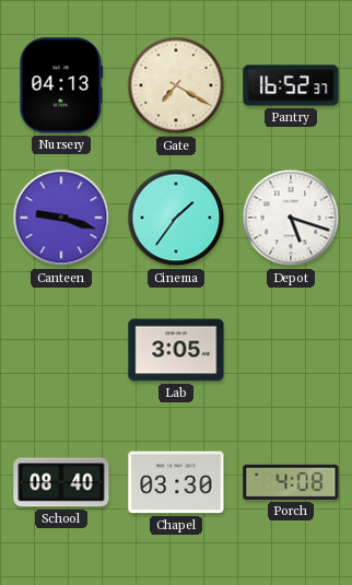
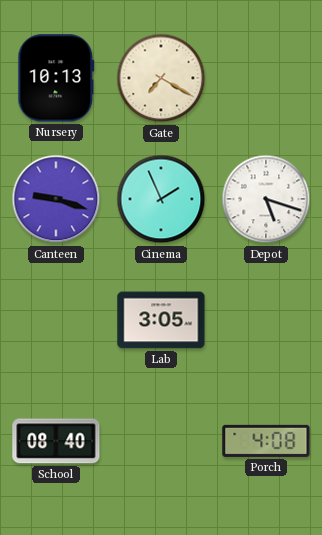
Nursery: 04:13 -> 10:13
Pantry: 16:52 -> none
Cinema: 1:36 -> 1:56
Chapel: 03:30 -> none
